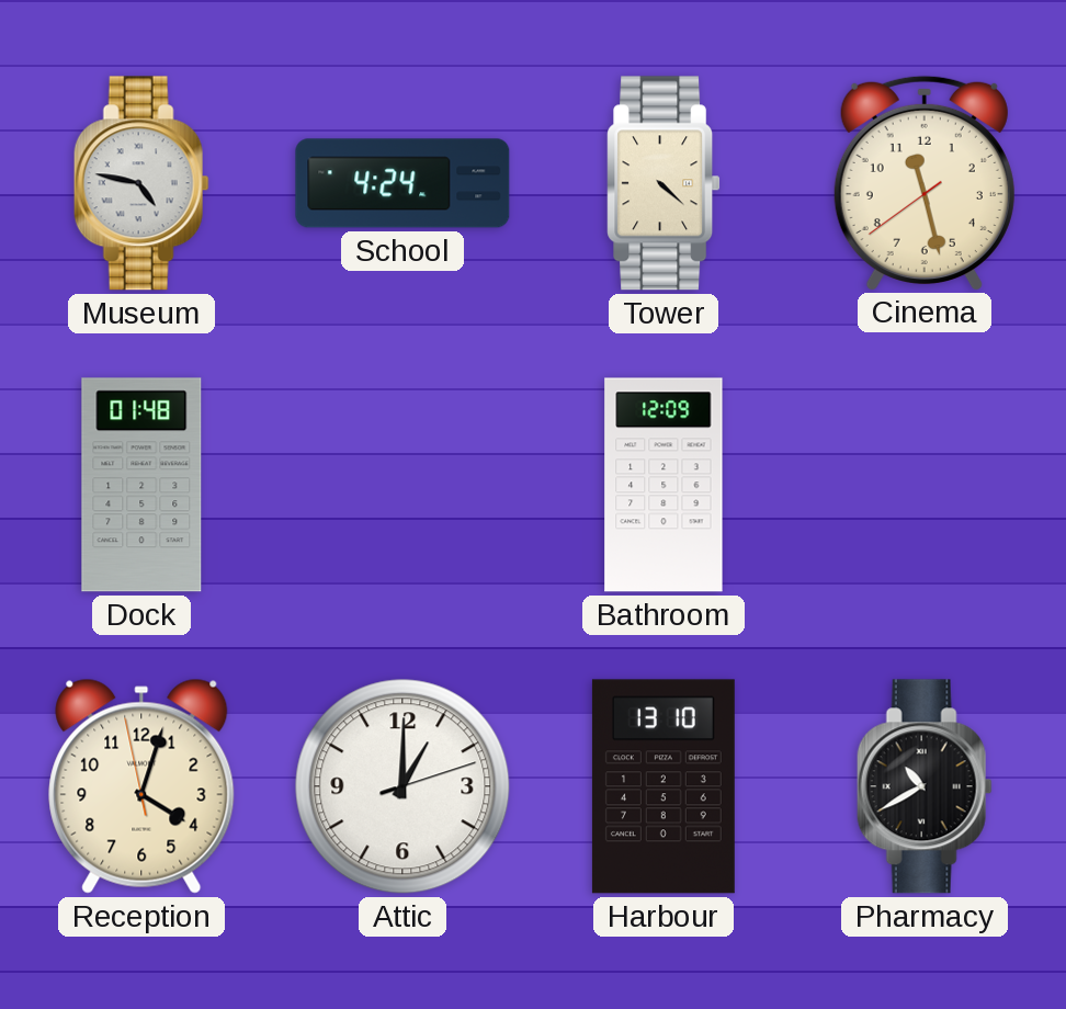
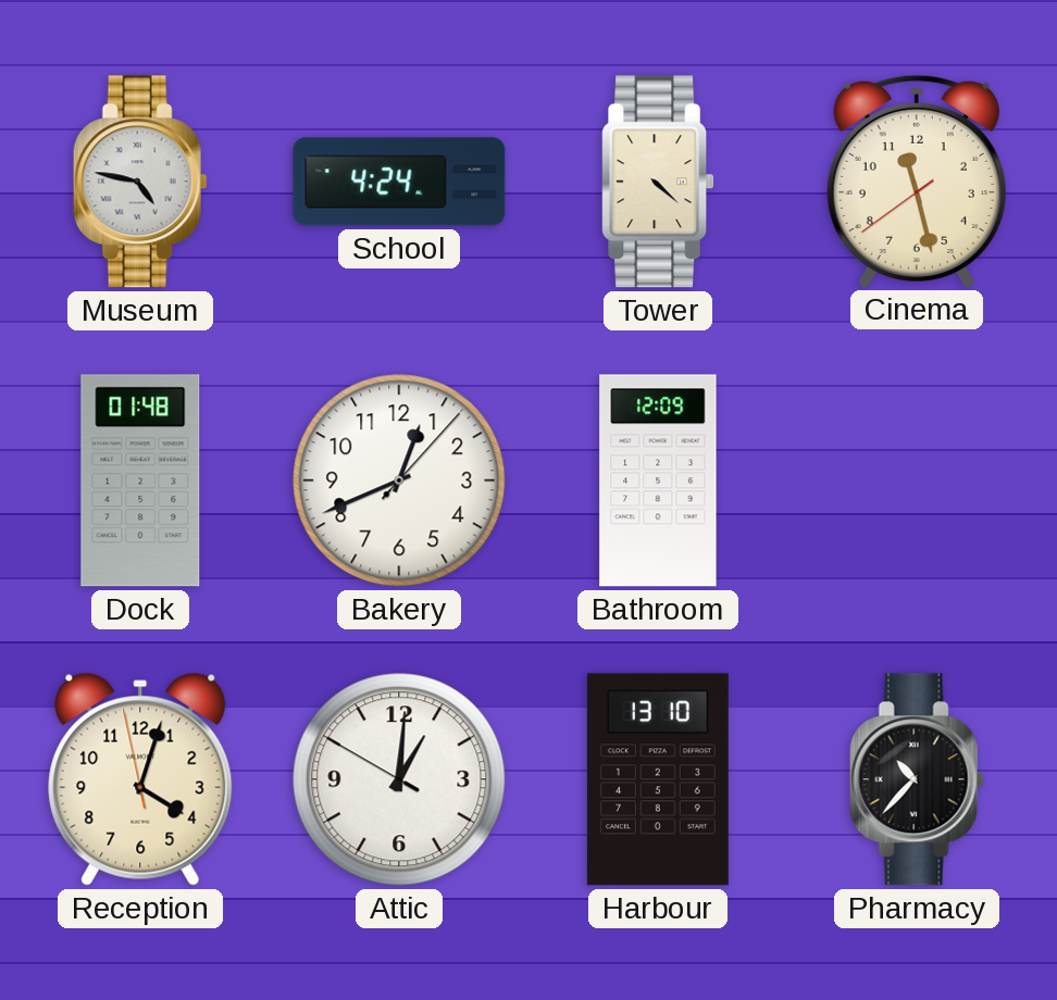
Bakery: none -> 12:41
Attic: 1:00:12 -> 1:00:50
Pharmacy: 10:40 -> 10:37
